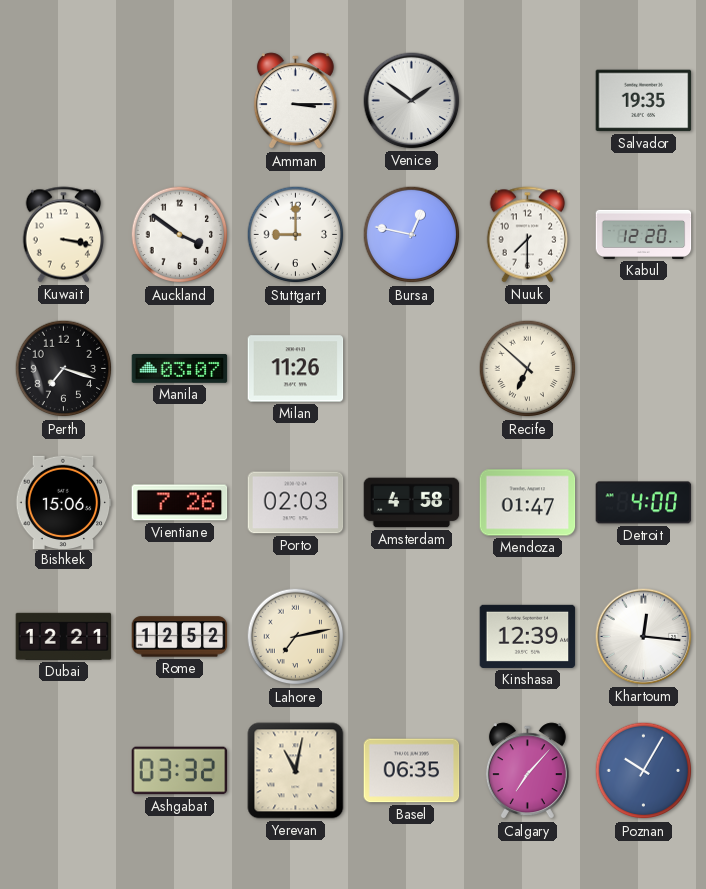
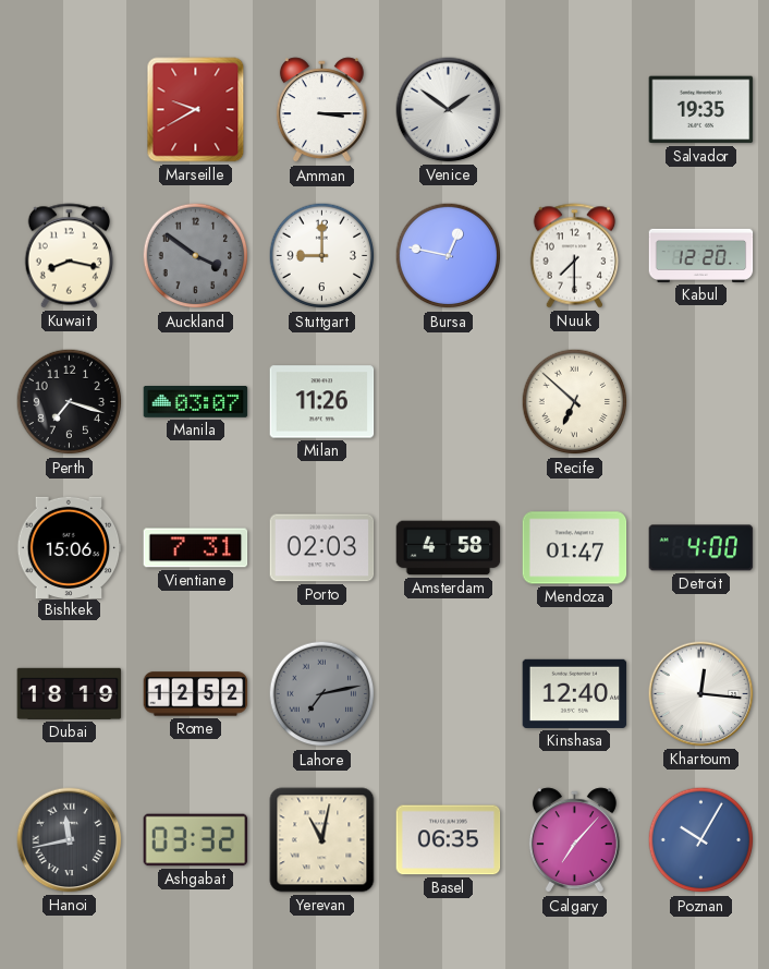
Marseille: none -> 9:40
Kuwait: 3:17 -> 8:17
Auckland dial: white -> grey
Vientiane: 7:26 -> 7:31
Dubai: 12:21 -> 18:19
Lahore dial: cream -> grey
Kinshasa: 12:39 -> 12:40
Hanoi: none -> 11:43
